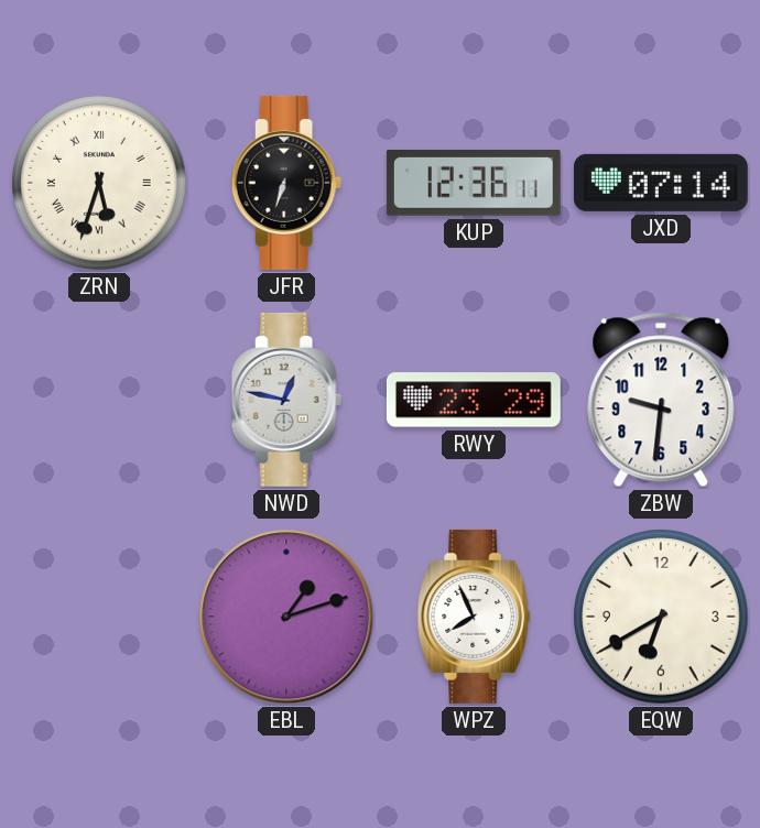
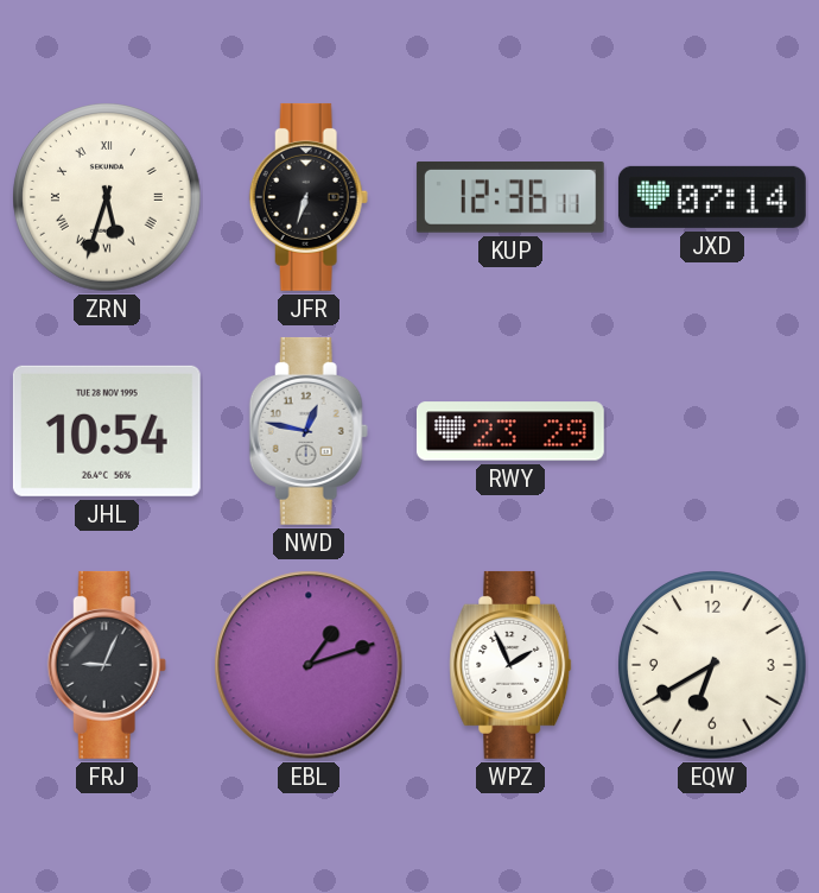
JHL: none -> 10:54
ZBW: 9:31 -> none
FRJ: none -> 9:04
WPZ: 7:56 -> 1:56
